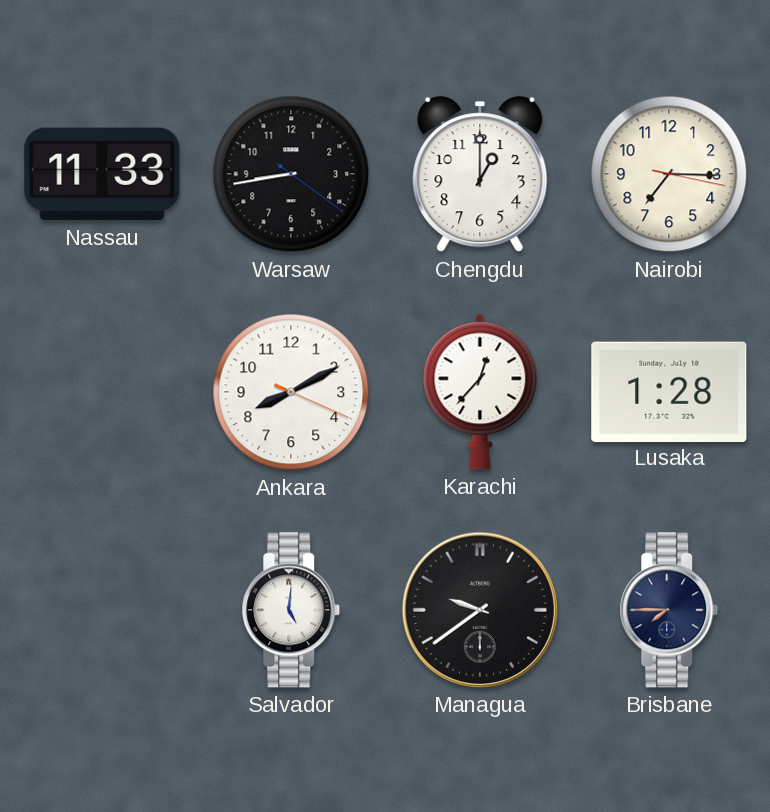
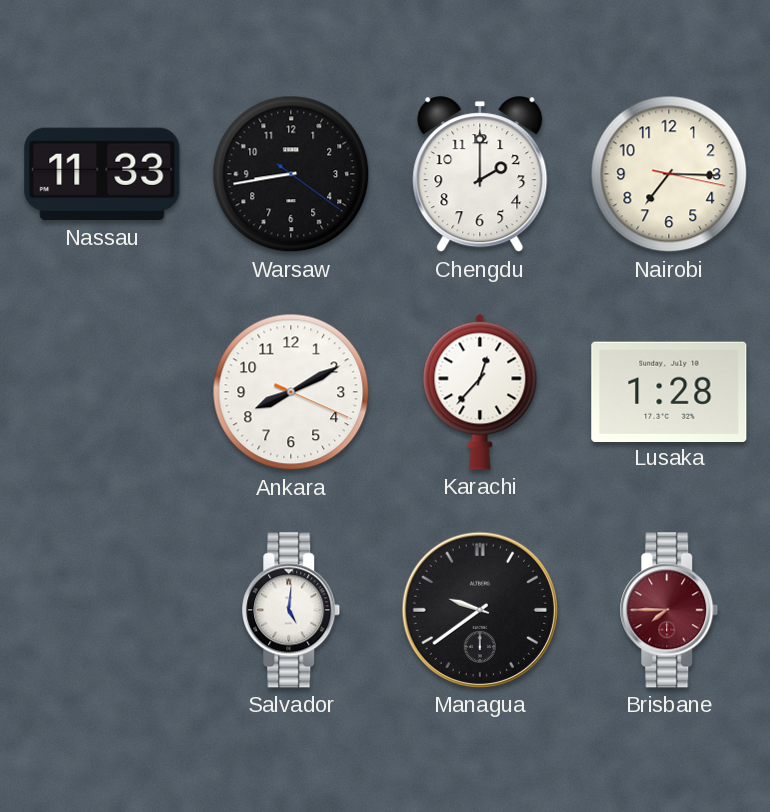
Chengdu: 1:00 -> 2:00
Brisbane dial: navy -> burgundy
